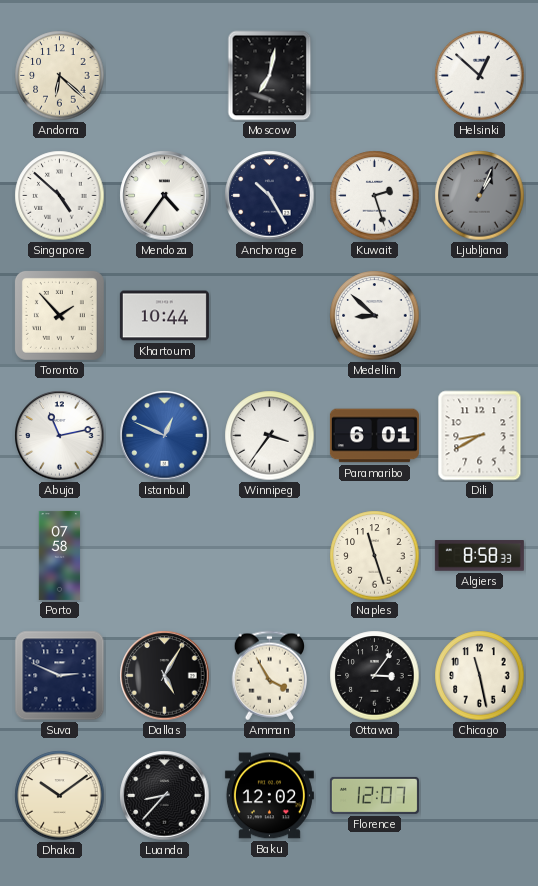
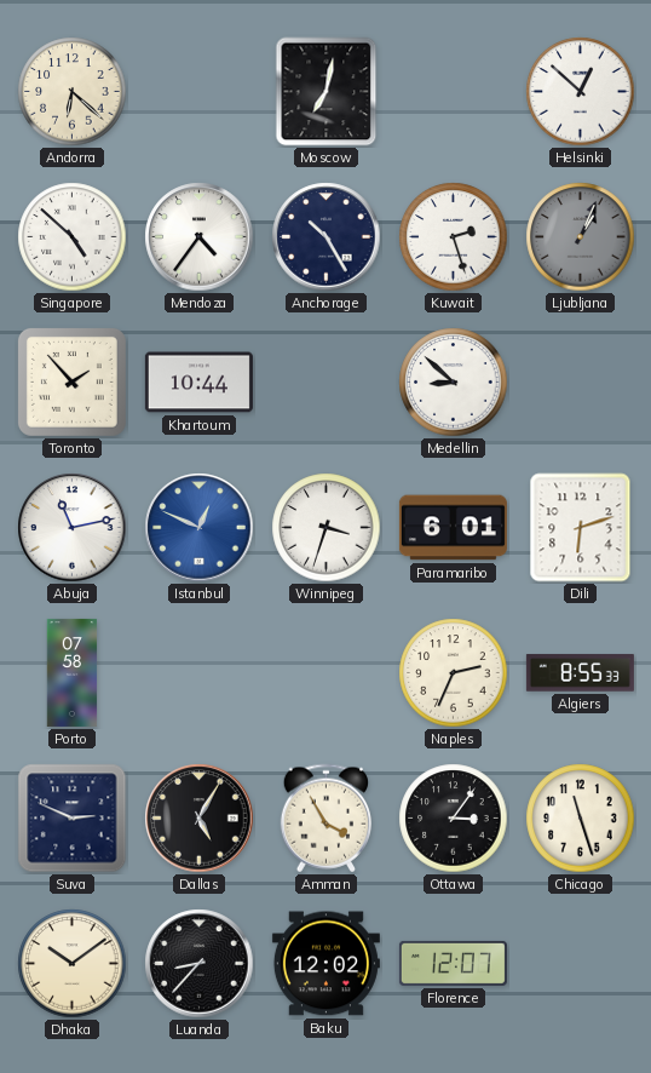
Winnipeg: 3:36 -> 3:33
Dili: 8:40 -> 6:12
Naples: 11:27 -> 2:34
Algiers: 8:58 -> 8:55
Chicago: 11:28 -> 11:27
